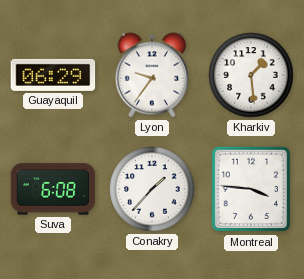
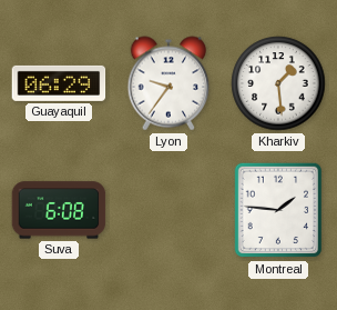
Conakry: 1:37 -> none
Montreal: 3:46 -> 1:46
